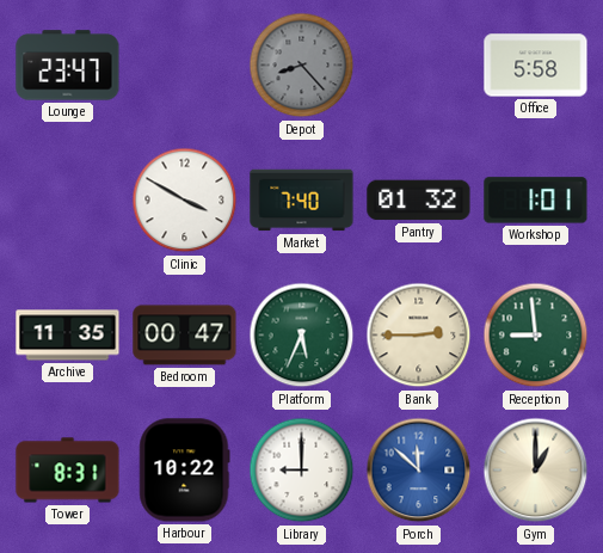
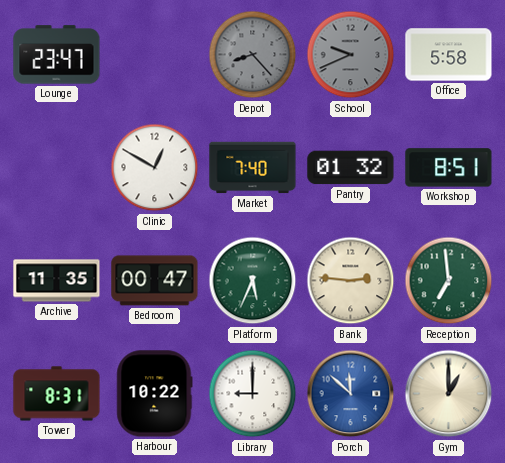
School: none -> 9:41
Clinic: 3:50 -> 12:50
Workshop: 1:01 -> 8:51
Bank: 2:45 -> 2:46
Reception: 8:59 -> 6:59
